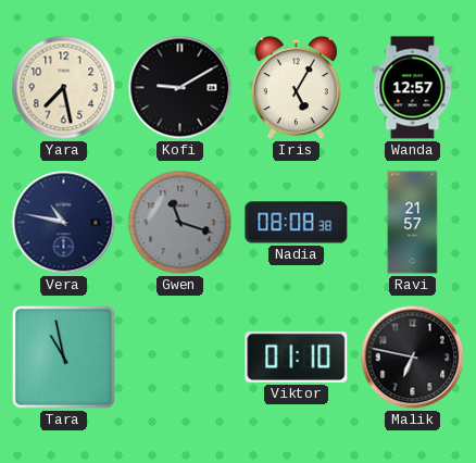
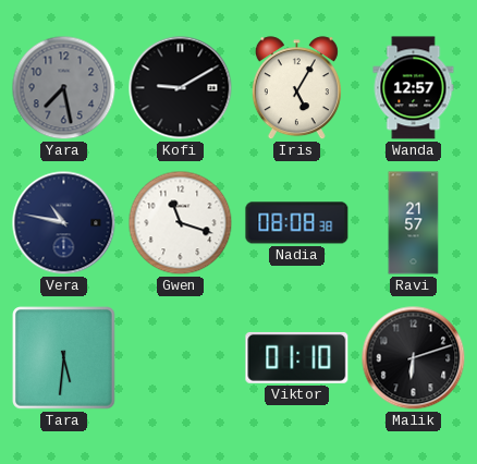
Yara dial: cream -> grey
Gwen dial: grey -> white
Tara: 10:58 -> 5:31
Malik: 6:47 -> 6:12
